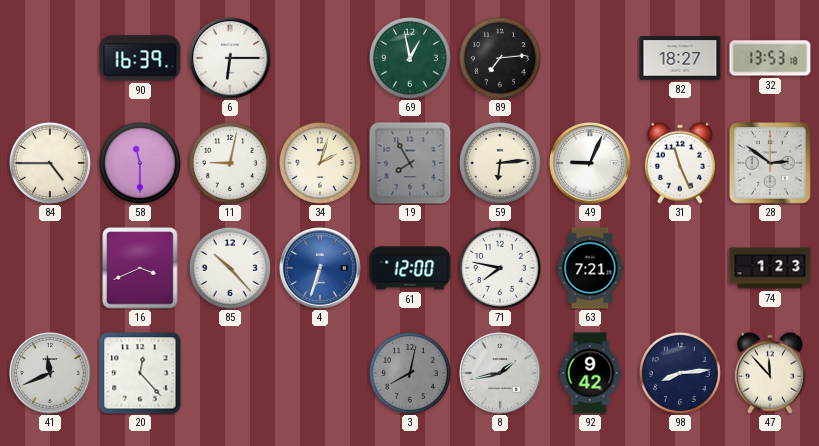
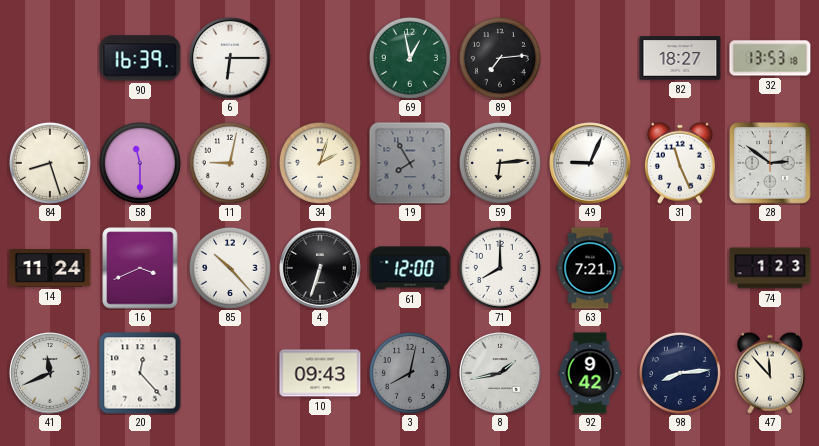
84: 4:45 -> 8:27
14: none -> 11:24
4 dial: blue -> black
71: 7:47 -> 8:00
10: none -> 09:43
